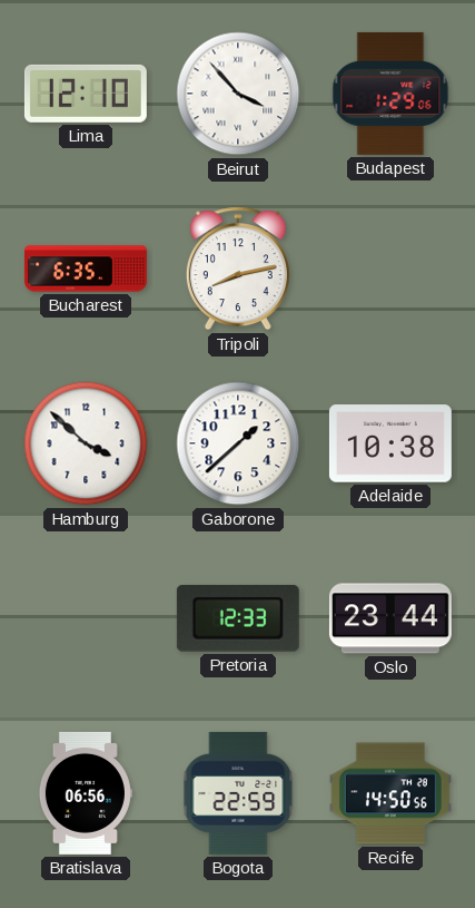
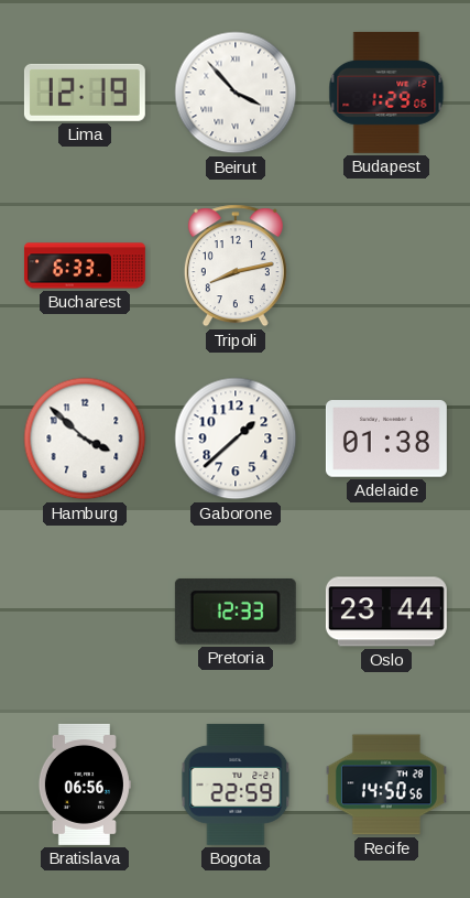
Lima: 12:10 -> 12:19
Bucharest: 6:35 -> 6:33
Adelaide: 10:38 -> 01:38
